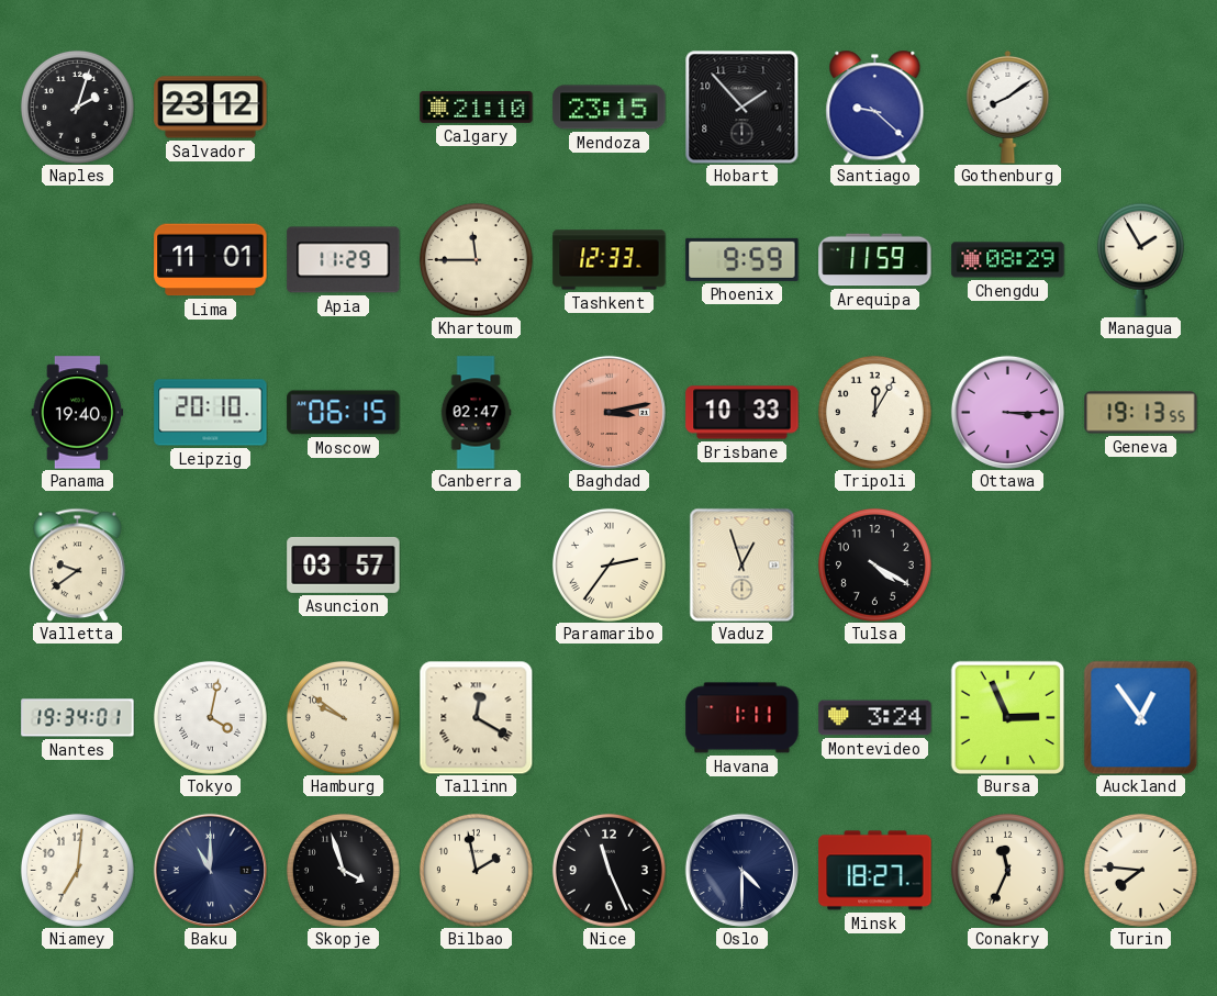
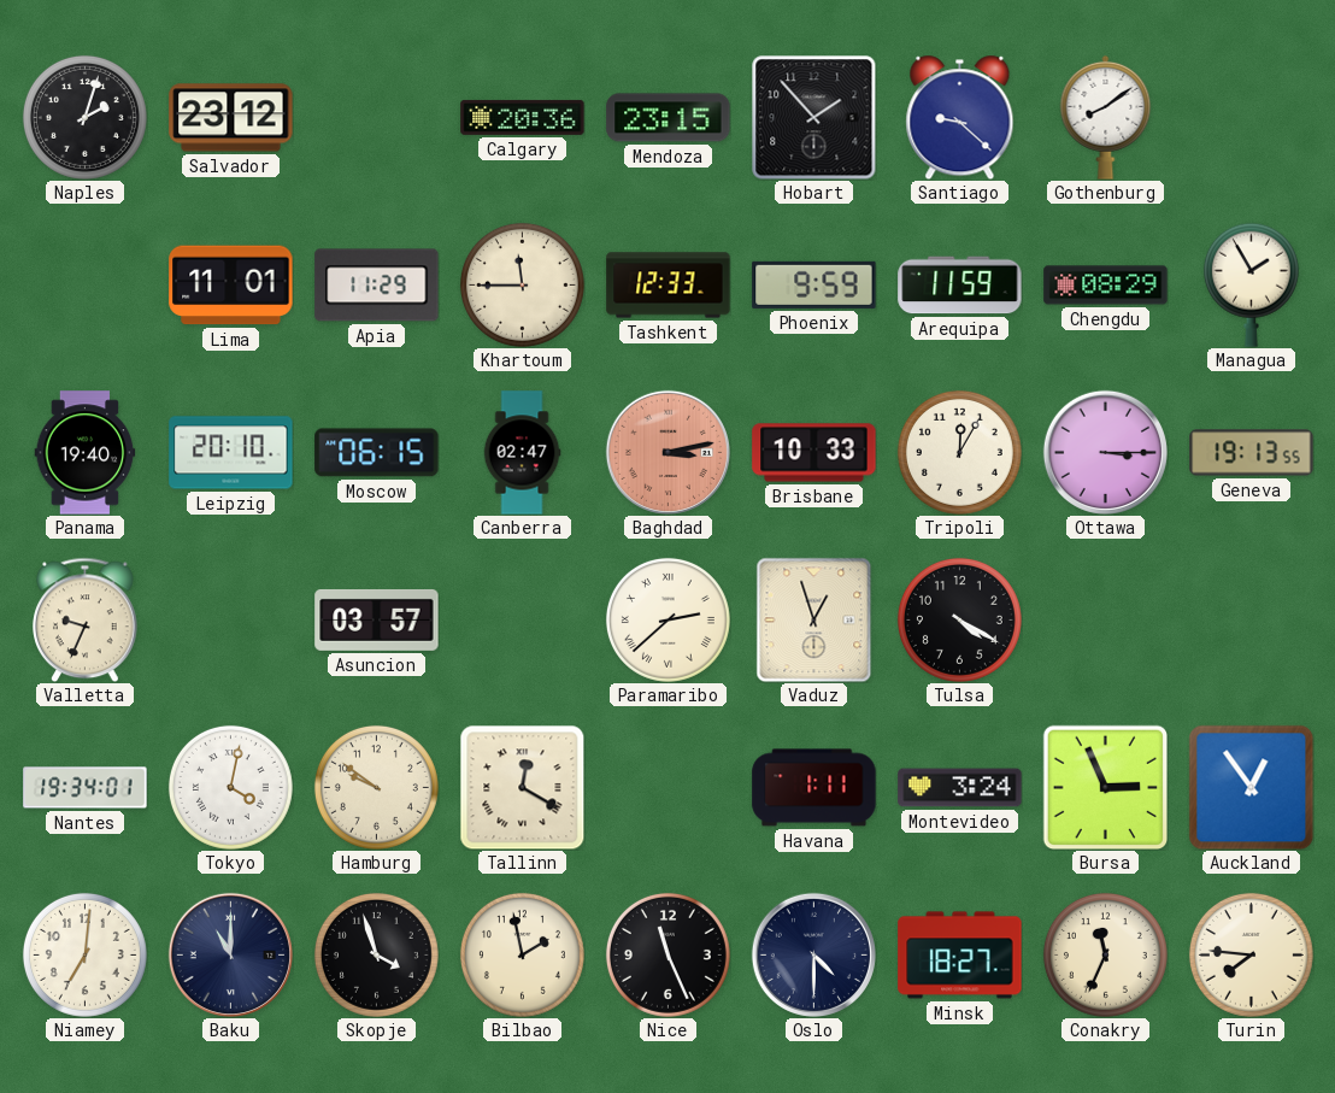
Calgary: 21:10 -> 20:36
Valletta: 9:39 -> 9:34
Paramaribo: 2:36 -> 2:38
